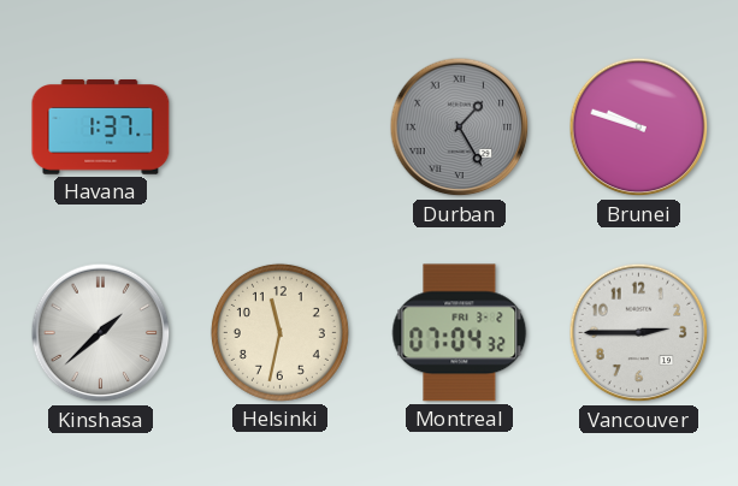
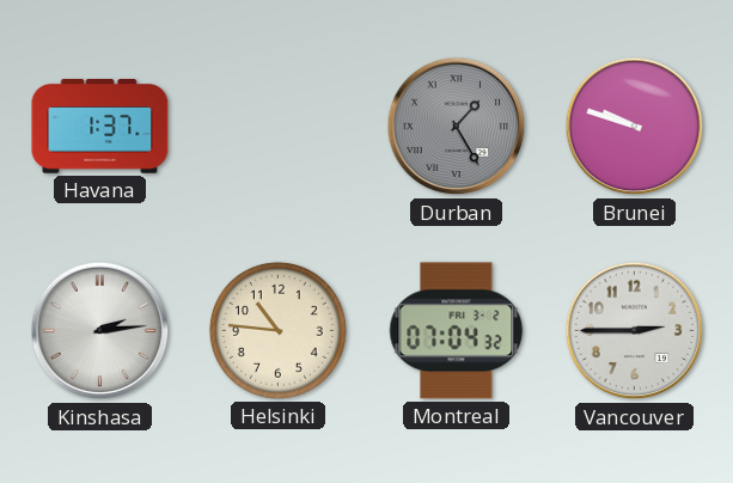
Kinshasa: 1:38 -> 2:14
Helsinki: 11:32 -> 10:46
